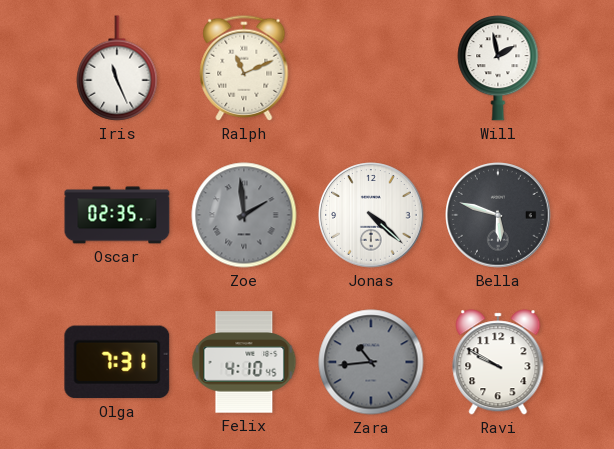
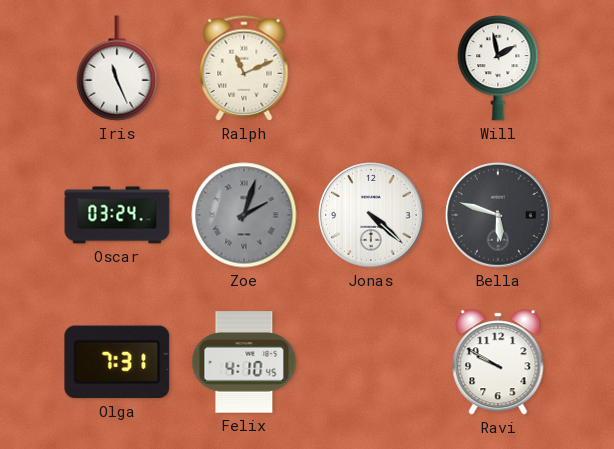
Oscar: 02:35 -> 03:24
Zoe: 1:59 -> 2:03
Zara: 10:44 -> none
